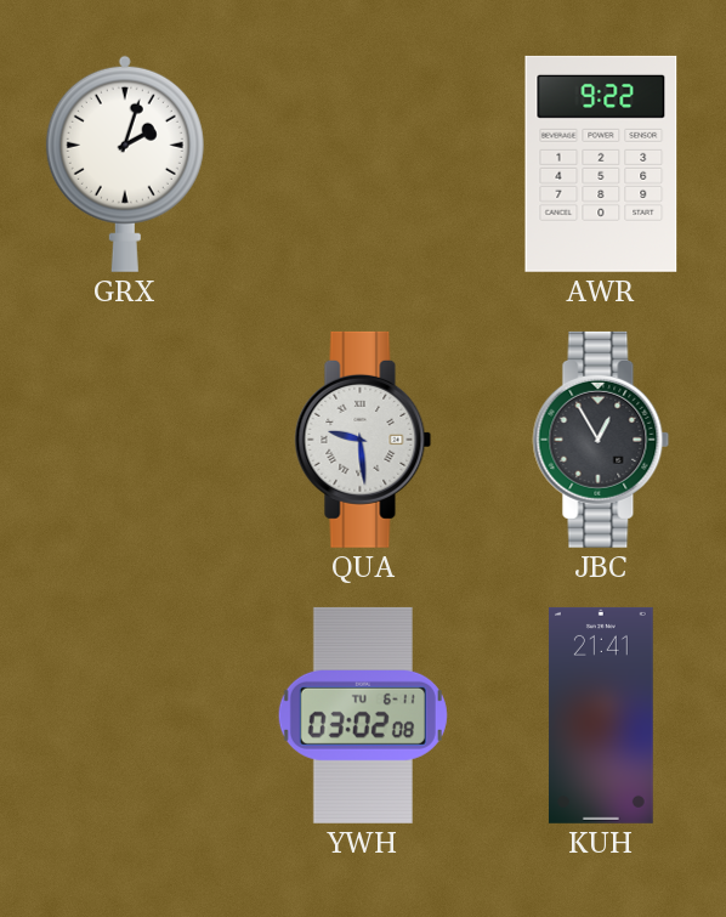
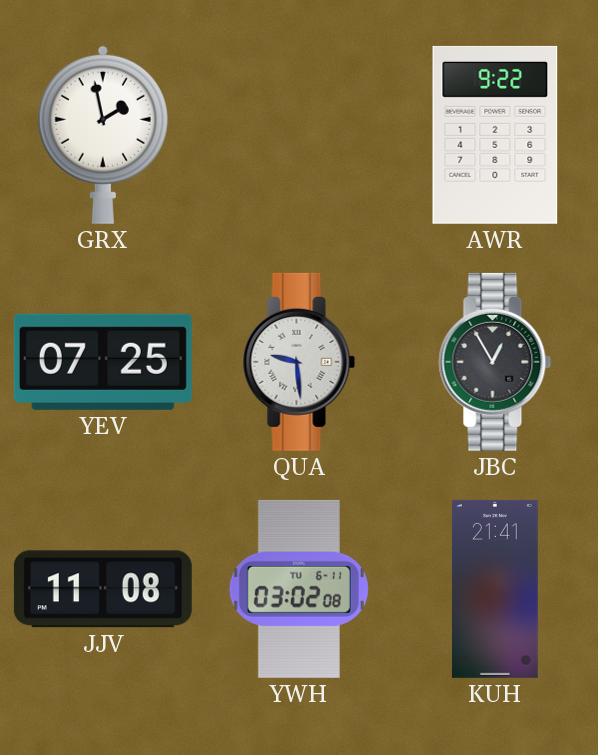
GRX: 2:03 -> 1:58
YEV: none -> 07:25
JJV: none -> 11:08
